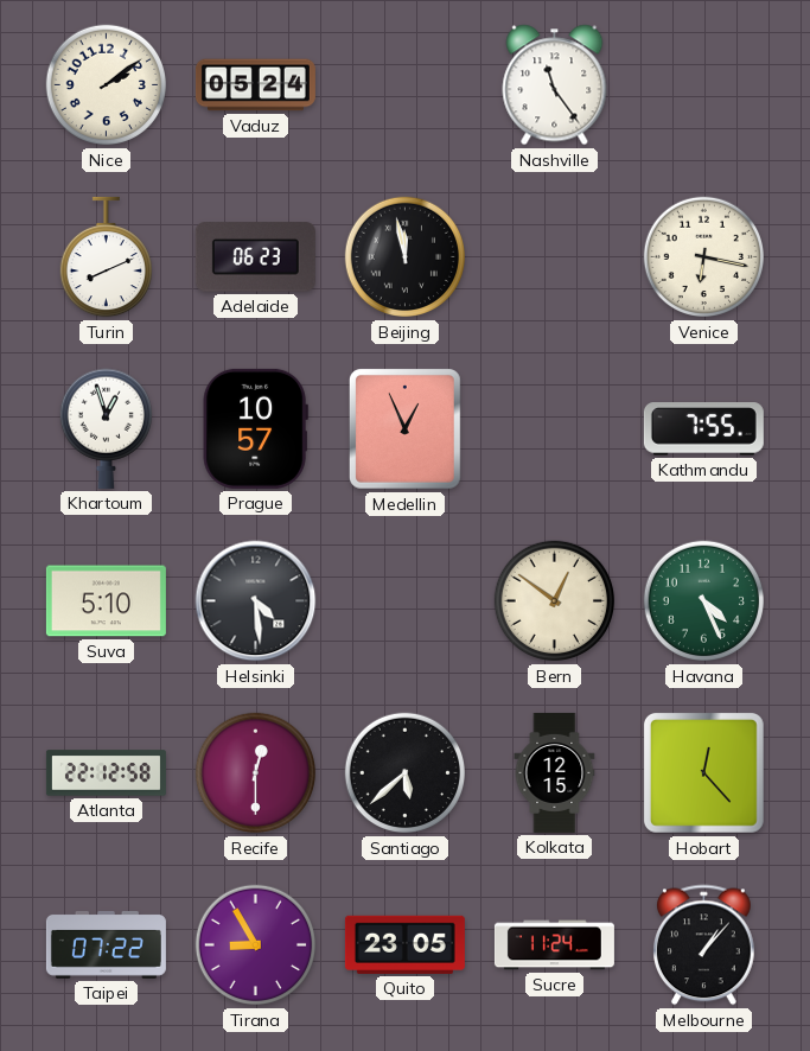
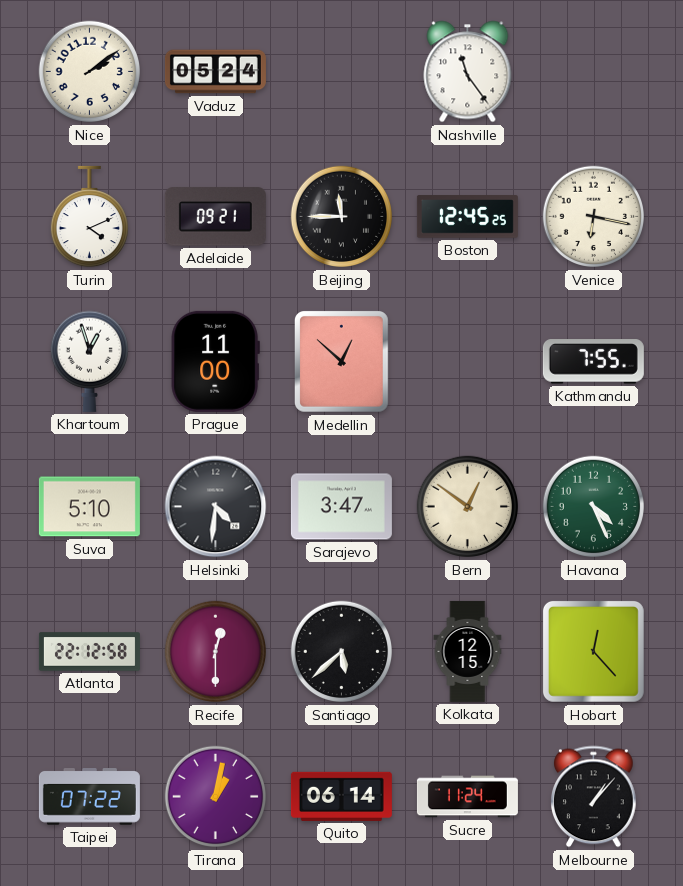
Turin: 8:11 -> 4:11
Adelaide: 06:23 -> 09:21
Beijing: 11:58 -> 11:45
Boston: none -> 12:45
Prague: 10:57 -> 11:00
Medellin: 12:56 -> 12:52
Helsinki: 4:29 -> 4:31
Sarajevo: none -> 3:47
Tirana: 8:55 -> 1:02
Quito: 23:05 -> 06:14
